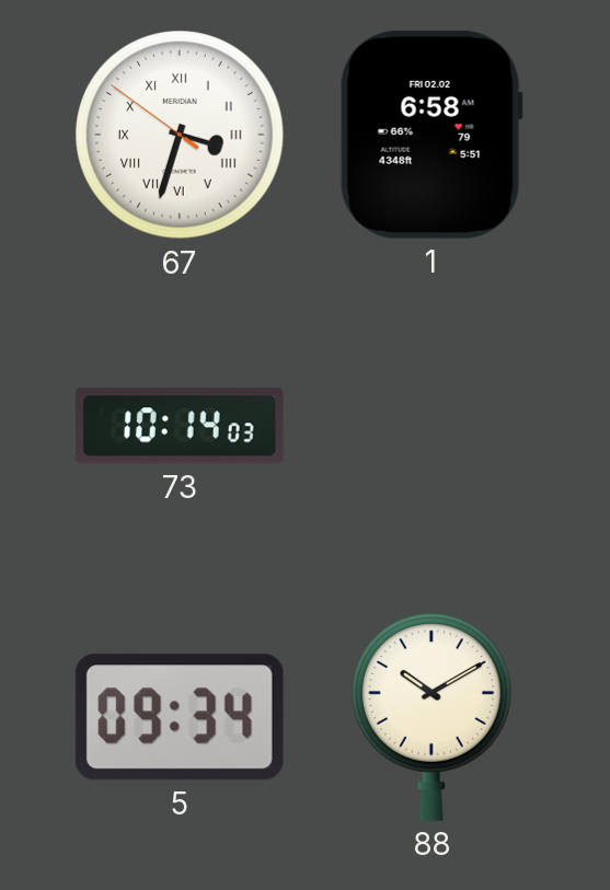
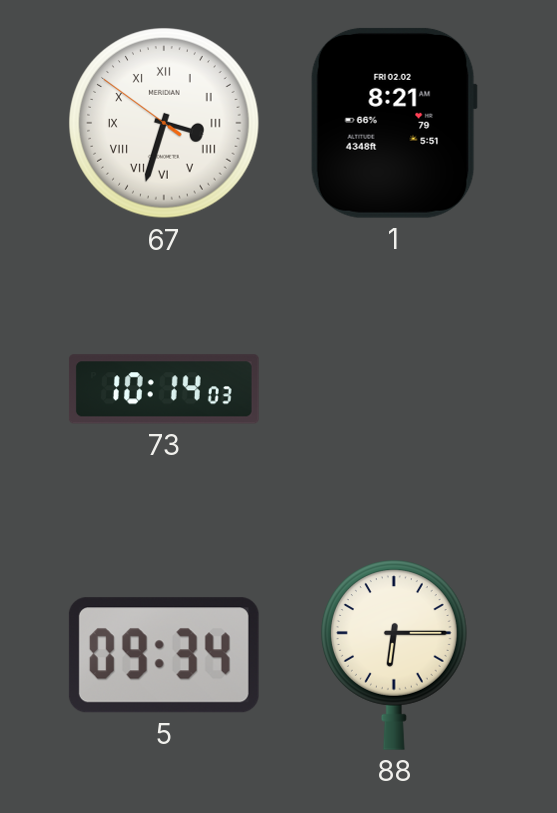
1: 6:58 -> 8:21
88: 10:10 -> 6:15
